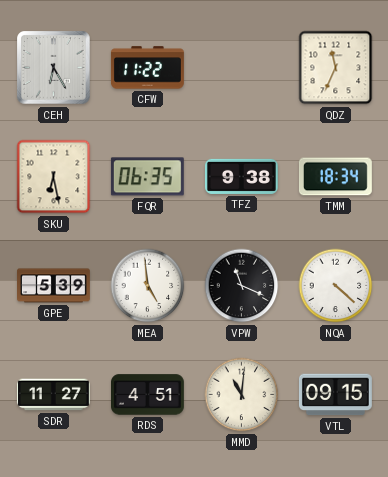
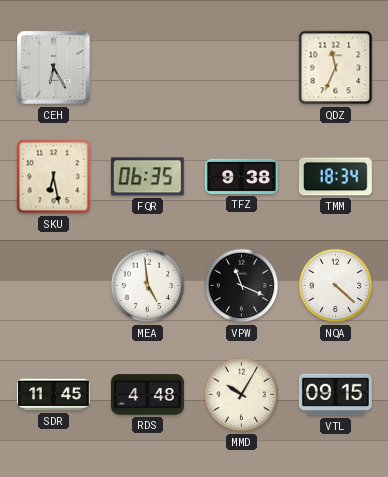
CFW: 11:22 -> none
GPE: 5:39 -> none
SDR: 11:27 -> 11:45
RDS: 4:51 -> 4:48
MMD: 11:01 -> 10:05
